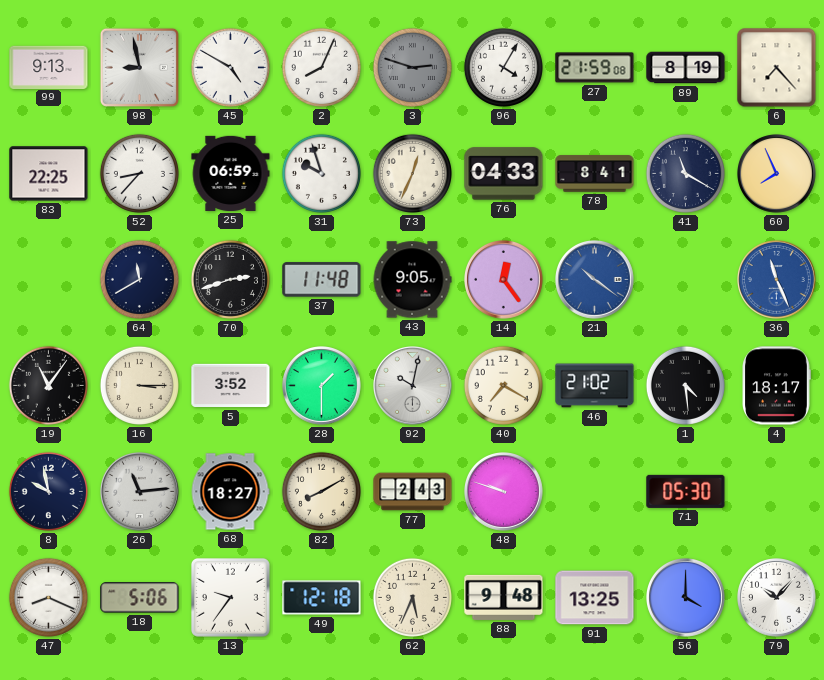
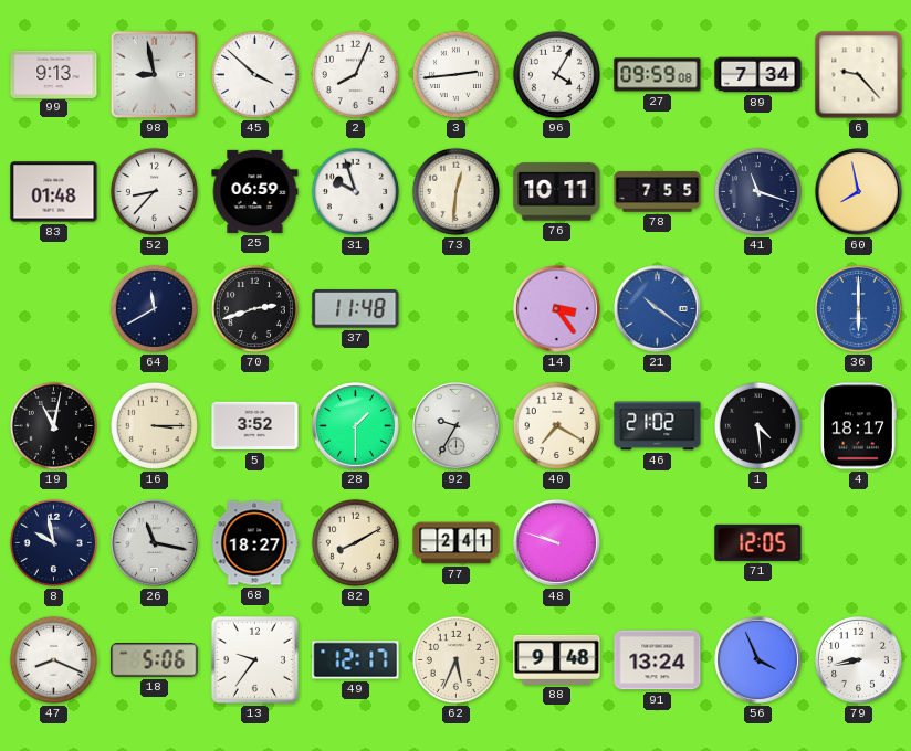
45: 4:50 -> 3:52
3: 2:48 -> 2:44
3 dial: grey -> white
27: 21:59 -> 09:59
89: 8:19 -> 7:34
6: 7:23 -> 9:23
83: 22:25 -> 01:48
73: 12:34 -> 12:31
76: 04:33 -> 10:11
78: 8:41 -> 7:55
41: 11:20 -> 11:18
60: 7:56 -> 7:58
43: 9:05 -> none
14: 12:24 -> 3:24
36: 11:26 -> 6:00
19: 11:06 -> 11:02
92: 10:02 -> 9:35
26: 11:14 -> 11:17
77: 2:43 -> 2:41
71: 05:30 -> 12:05
49: 12:18 -> 12:17
91: 13:25 -> 13:24
56: 4:00 -> 3:56
79: 10:07 -> 8:43
